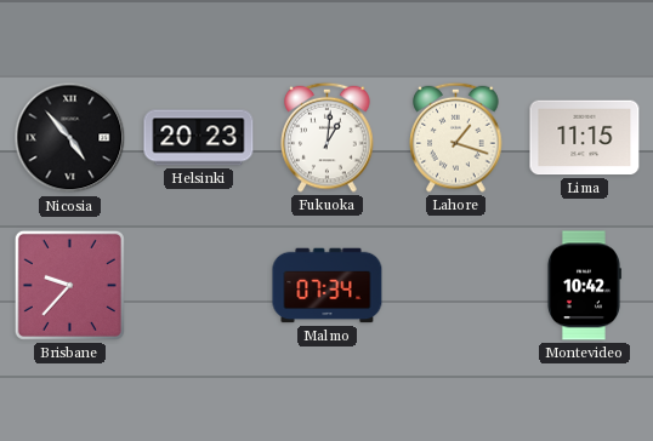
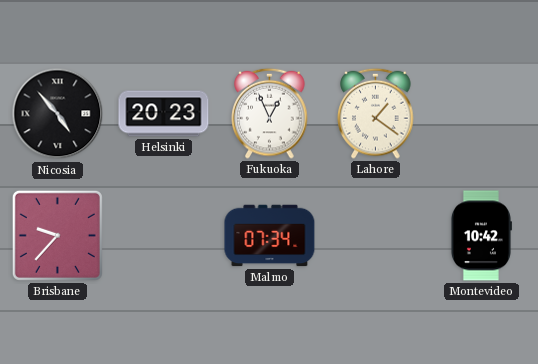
Fukuoka: 1:01 -> 12:56
Lahore: 1:18 -> 1:21
Lima: 11:15 -> none
